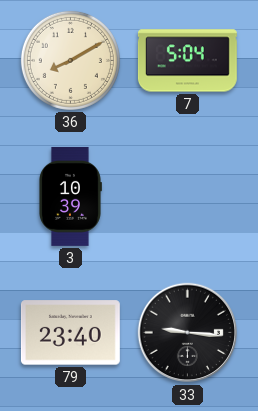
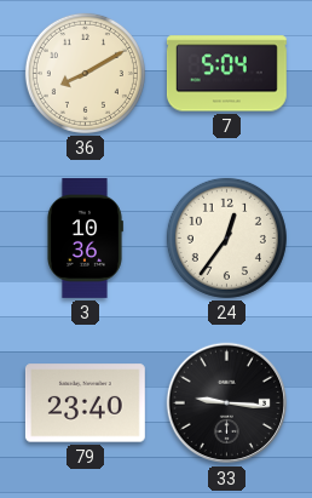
3: 10:39 -> 10:36
24: none -> 12:36
